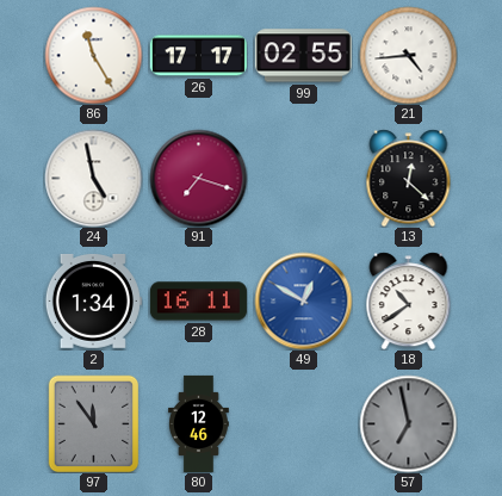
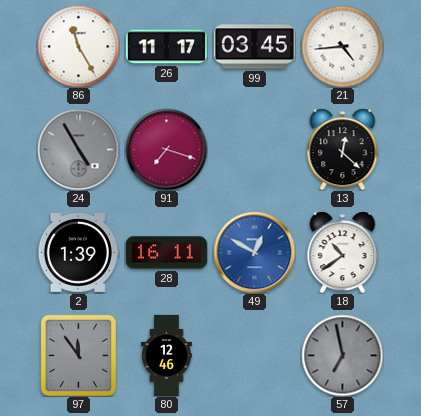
26: 17:17 -> 11:17
99: 02:55 -> 03:45
24: 4:58 -> 4:55
24 dial: white -> grey
2: 1:34 -> 1:39
